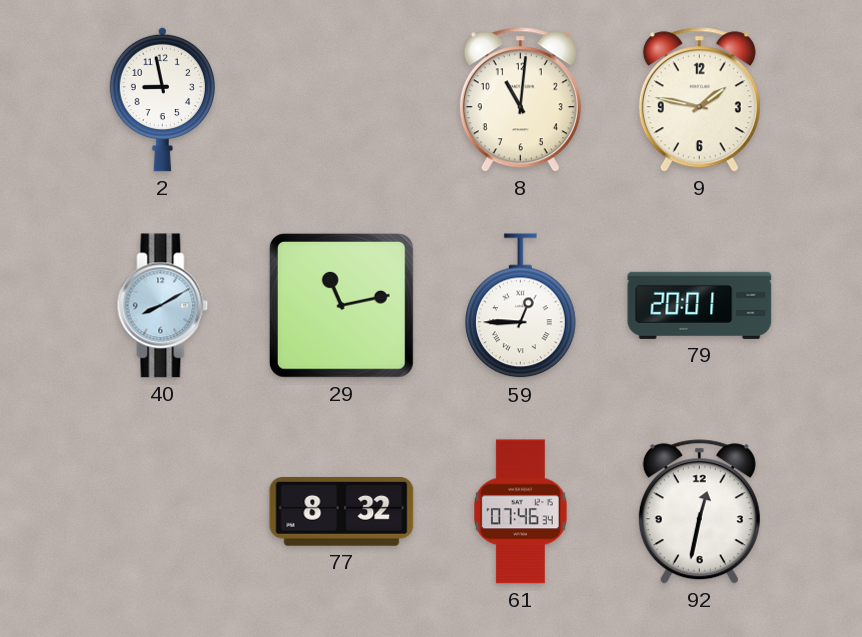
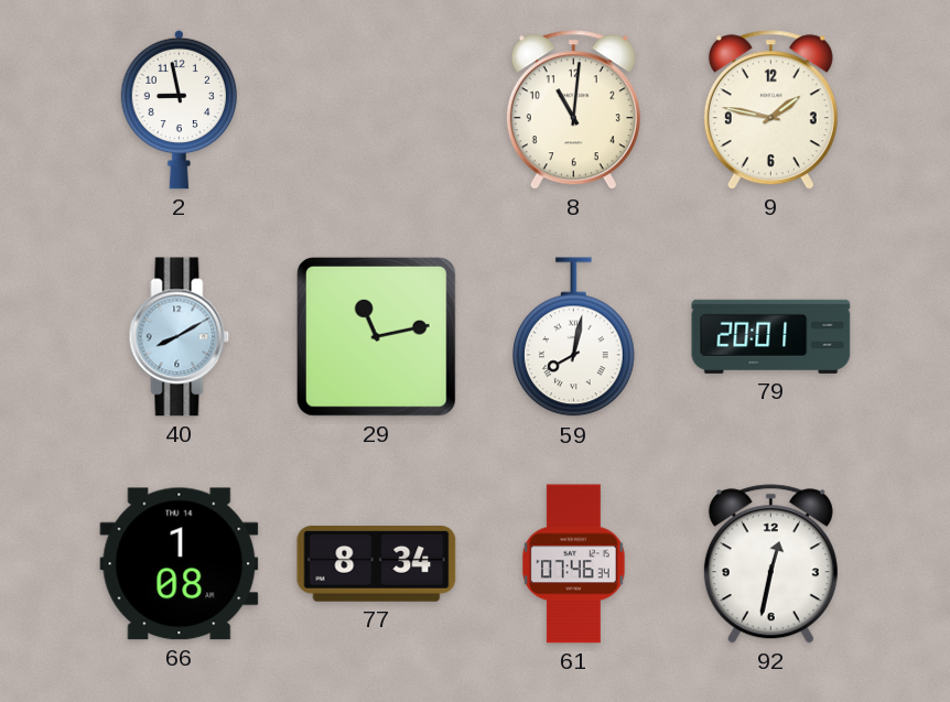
59: 12:45 -> 8:02
66: none -> 1:08
77: 8:32 -> 8:34
